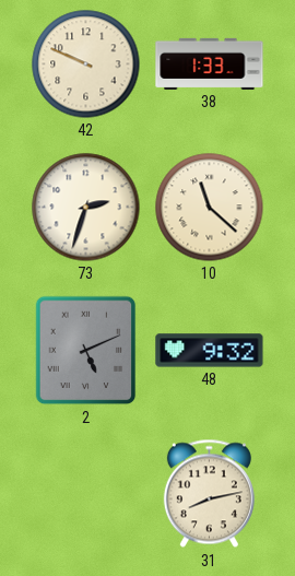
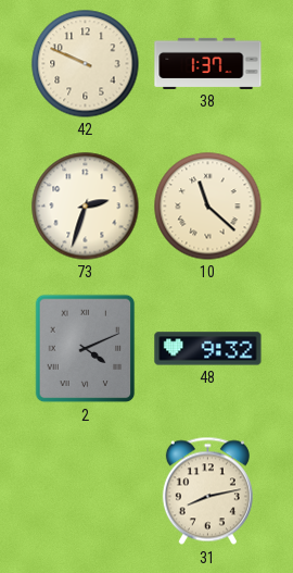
38: 1:33 -> 1:37
2: 5:11 -> 4:11
